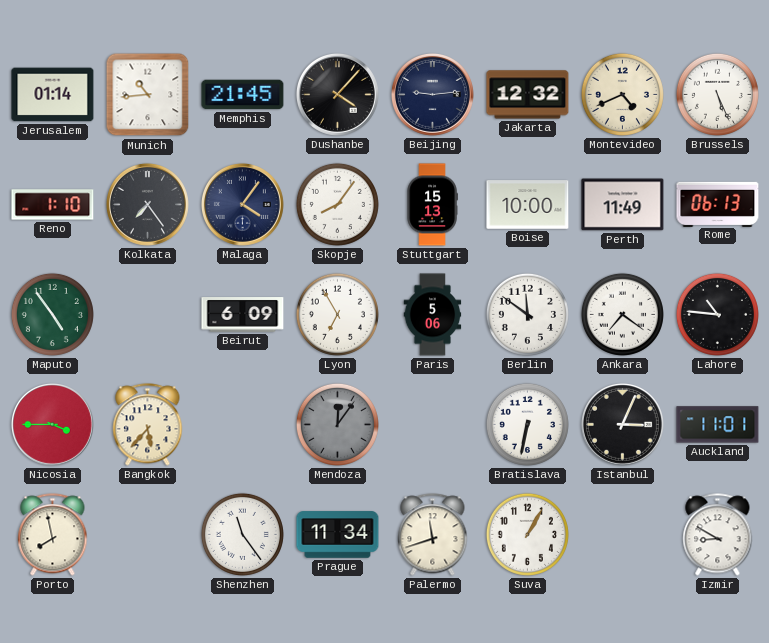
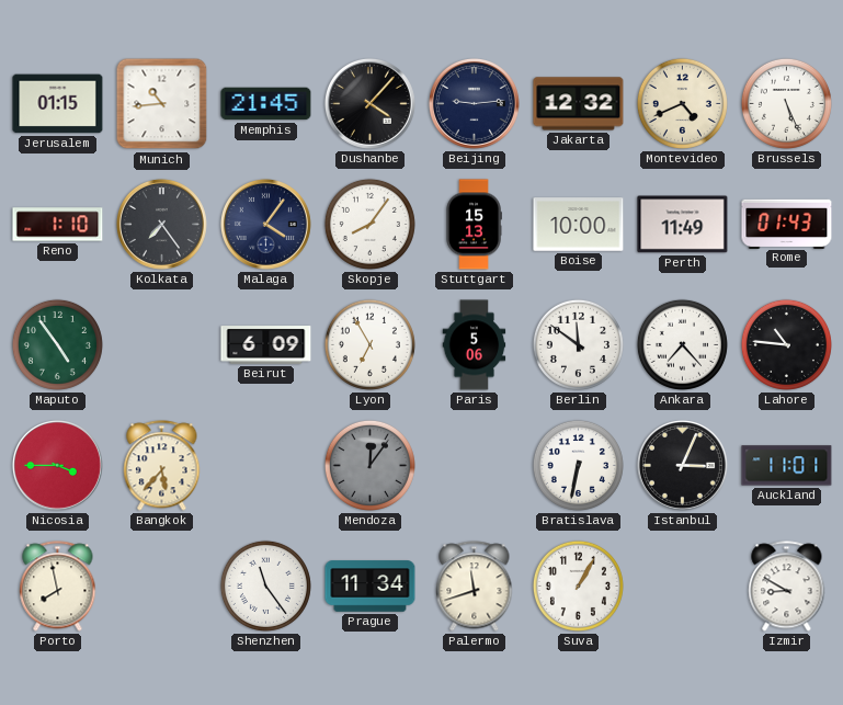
Jerusalem: 01:14 -> 01:15
Rome: 06:13 -> 01:43
Ankara: 7:21 -> 7:23
